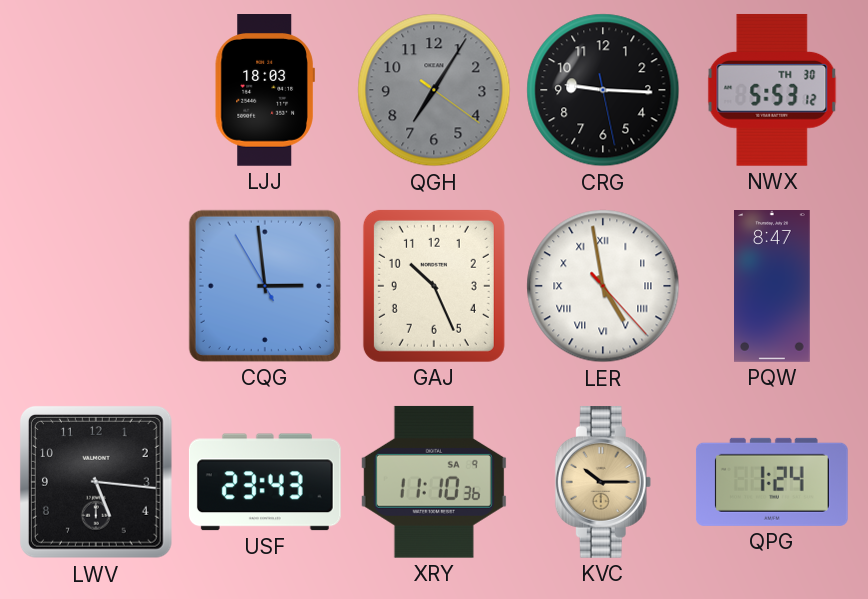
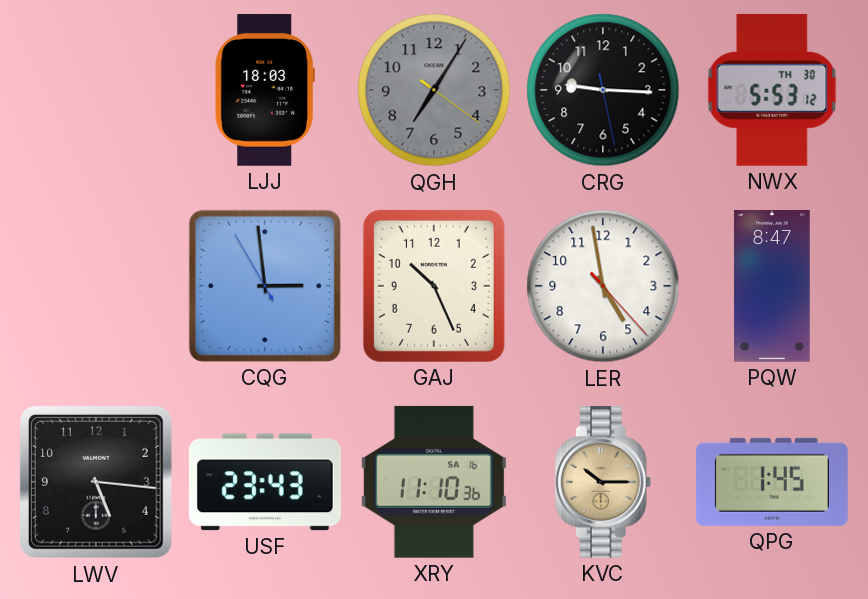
LER numerals: Roman -> Arabic
XRY date: SA 9 -> SA 16
QPG: 1:24 -> 1:45
